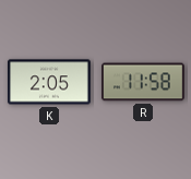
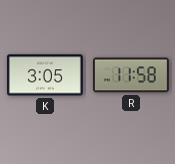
K: 2:05 -> 3:05
